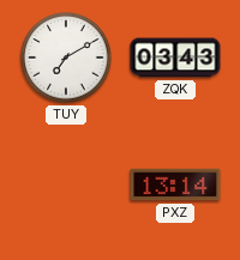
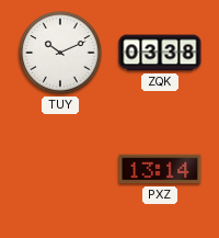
TUY: 7:10 -> 10:11
ZQK: 03:43 -> 03:38
